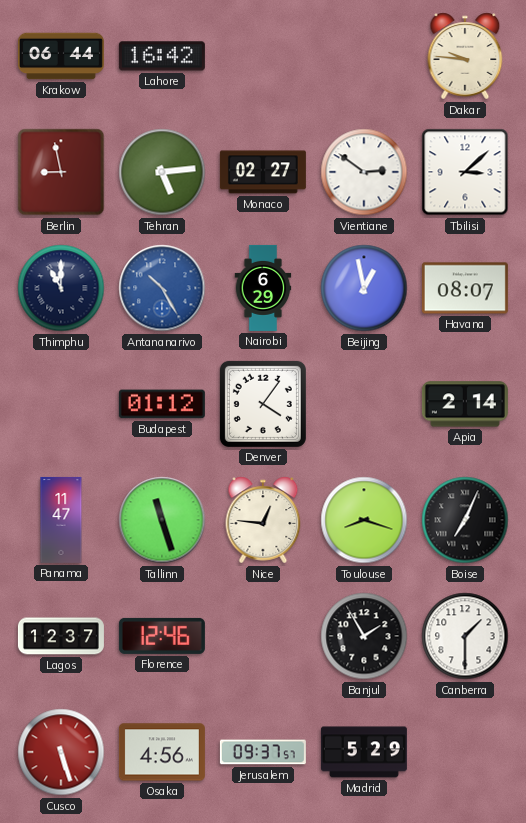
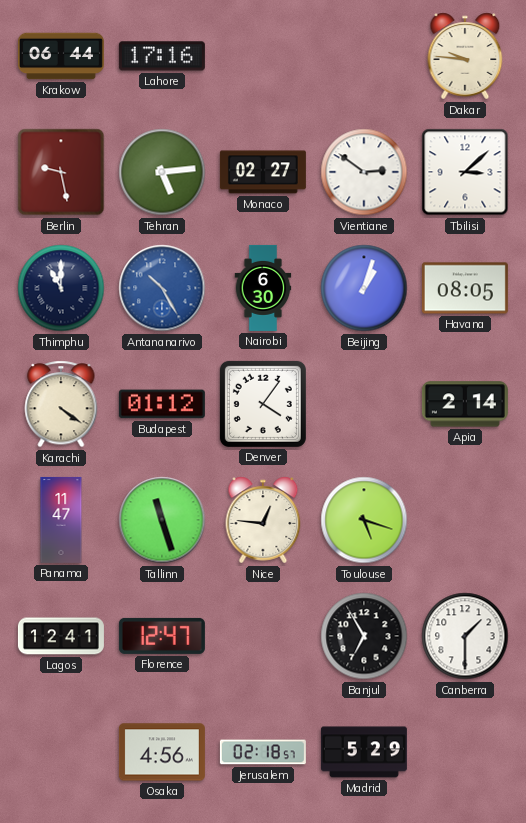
Lahore: 16:42 -> 17:16
Berlin: 8:58 -> 9:28
Nairobi: 6:29 -> 6:30
Beijing: 12:58 -> 1:03
Havana: 08:07 -> 08:05
Karachi: none -> 4:21
Toulouse: 8:18 -> 5:18
Boise: 7:04 -> none
Lagos: 12:37 -> 12:41
Florence: 12:46 -> 12:47
Banjul: 1:55 -> 6:55
Cusco: 5:27 -> none
Jerusalem: 09:37 -> 02:18
